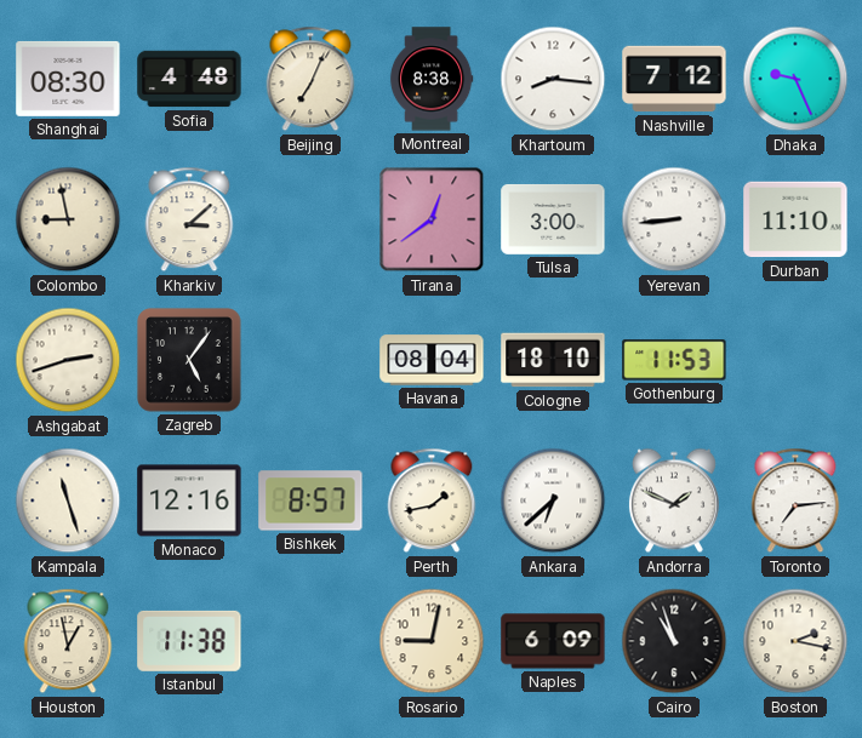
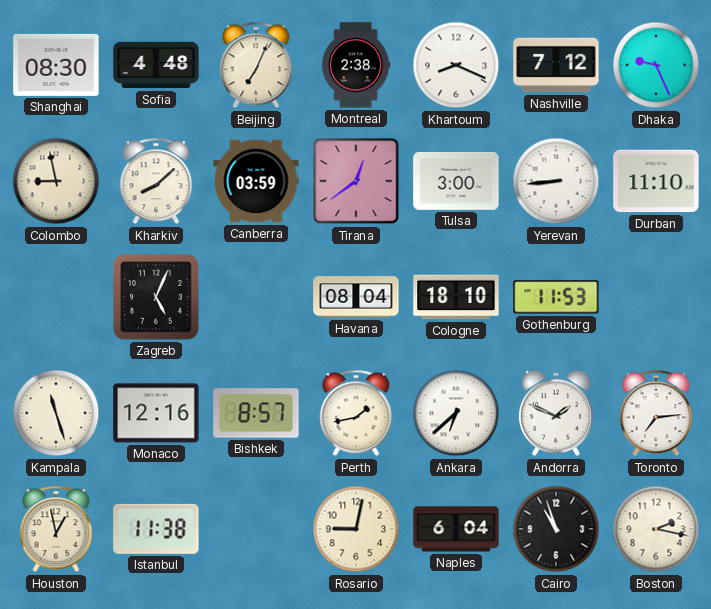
Montreal: 8:38 -> 2:38
Khartoum: 8:16 -> 8:19
Kharkiv: 3:08 -> 8:08
Canberra: none -> 03:59
Ashgabat: 2:42 -> none
Zagreb: 5:06 -> 5:04
Naples: 6:09 -> 6:04
